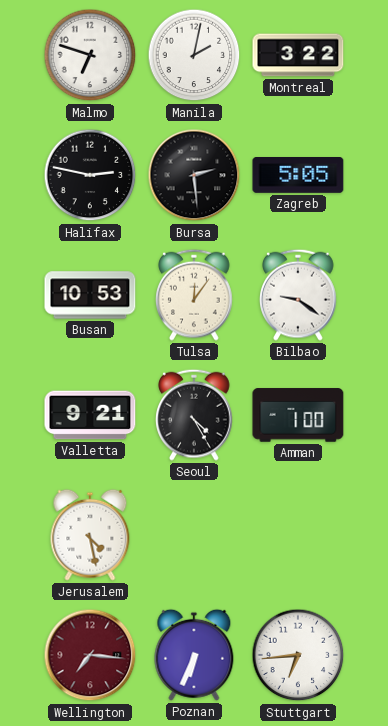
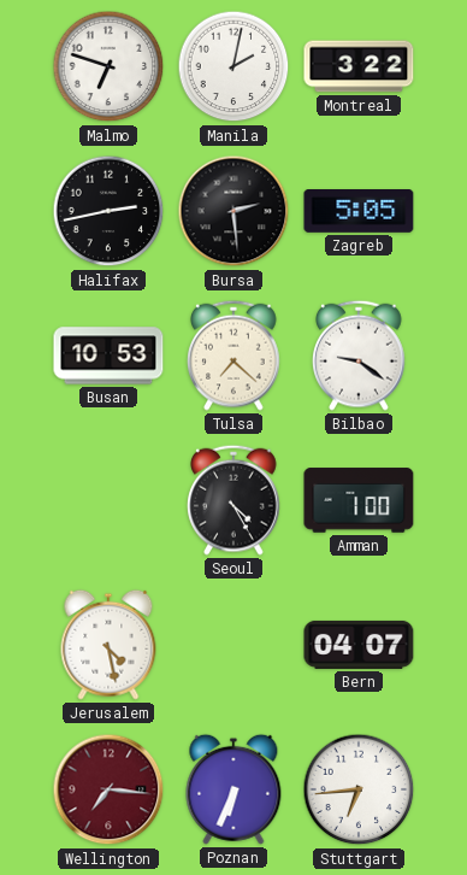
Halifax: 2:47 -> 2:43
Tulsa: 12:06 -> 7:22
Valletta: 9:21 -> none
Bern: none -> 04:07
